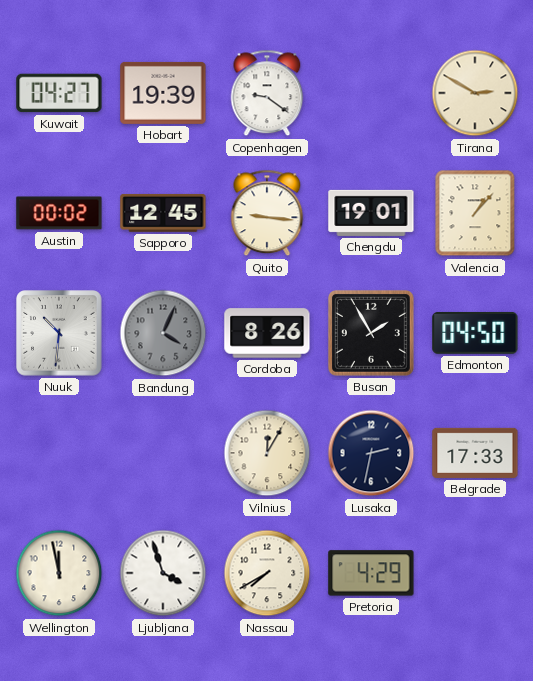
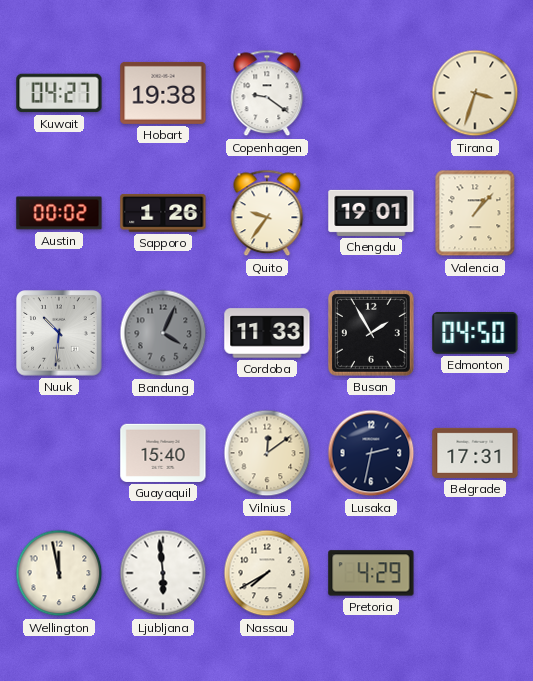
Hobart: 19:39 -> 19:38
Tirana: 2:50 -> 3:33
Sapporo: 12:45 -> 1:26
Quito: 9:16 -> 9:36
Cordoba: 8:26 -> 11:33
Guayaquil: none -> 15:40
Vilnius: 12:05 -> 12:09
Belgrade: 17:33 -> 17:31
Ljubljana: 3:57 -> 5:59
